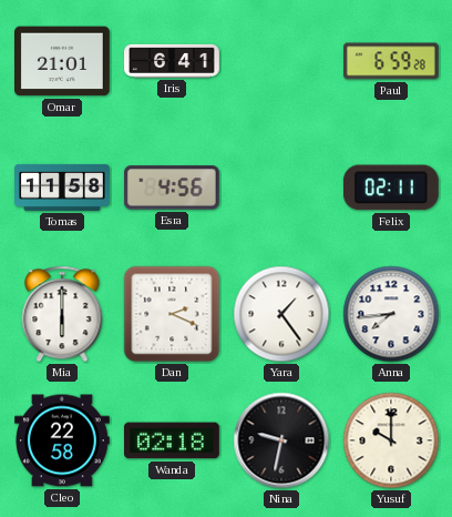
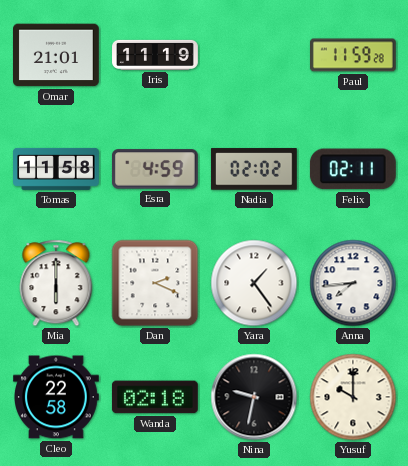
Iris: 6:41 -> 11:19
Paul: 6:59 -> 11:59
Esra: 4:56 -> 4:59
Nadia: none -> 02:02
